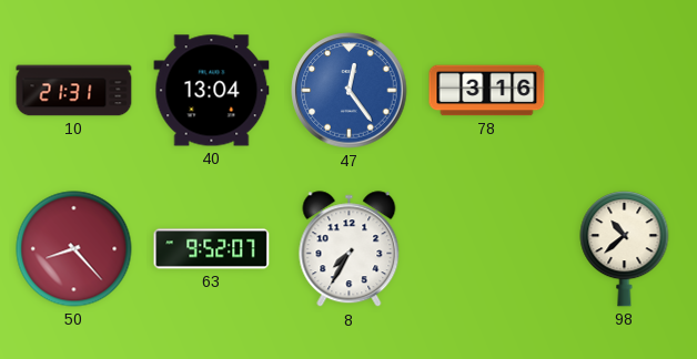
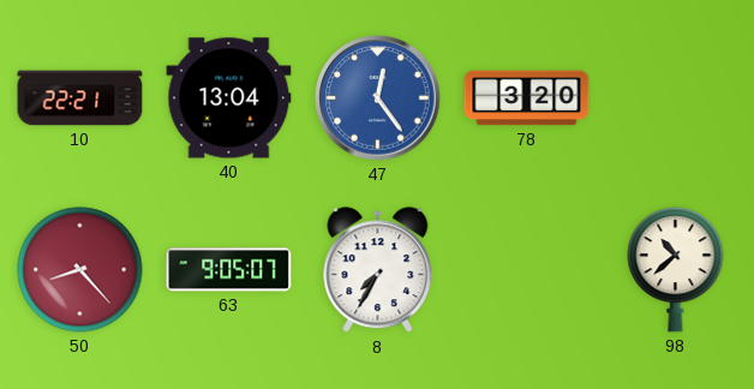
10: 21:31 -> 22:21
78: 3:16 -> 3:20
63: 9:52 -> 9:05
